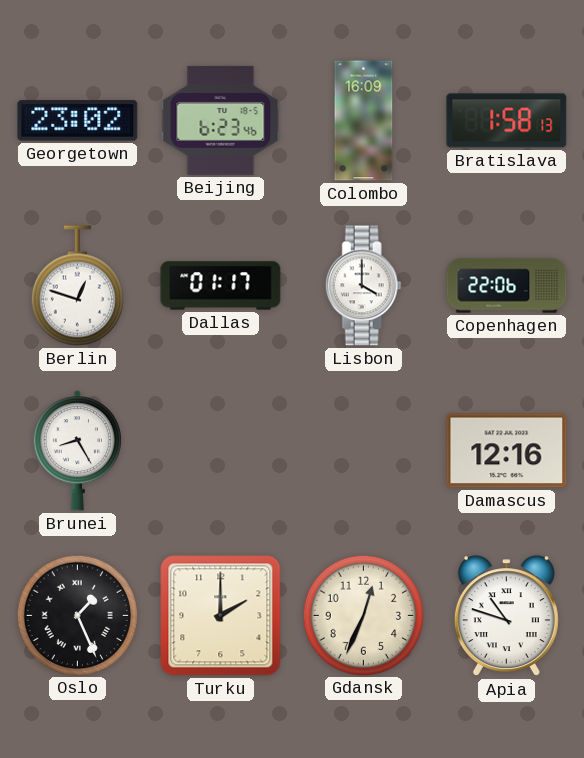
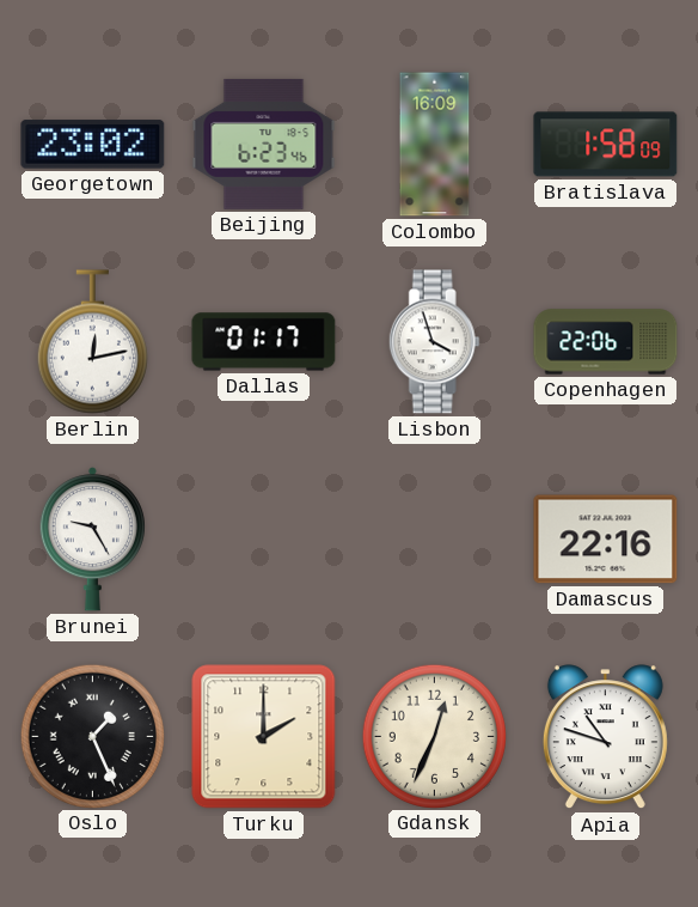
Bratislava: 1:58:13 -> 1:58:09
Berlin: 12:48 -> 12:13
Lisbon: 4:00 -> 3:57
Brunei: 8:25 -> 9:25
Damascus: 12:16 -> 22:16
